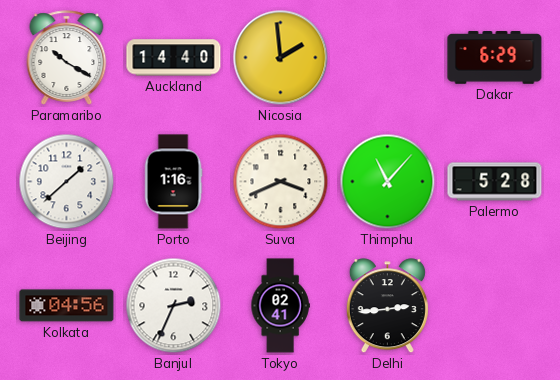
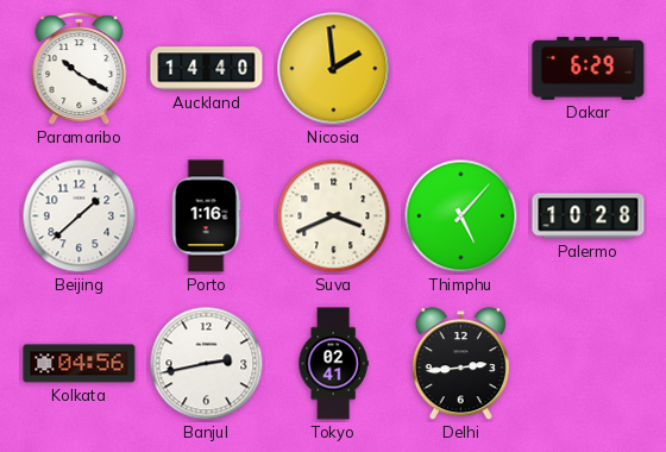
Thimphu: 11:07 -> 5:07
Palermo: 5:28 -> 10:28
Banjul: 2:34 -> 2:43
